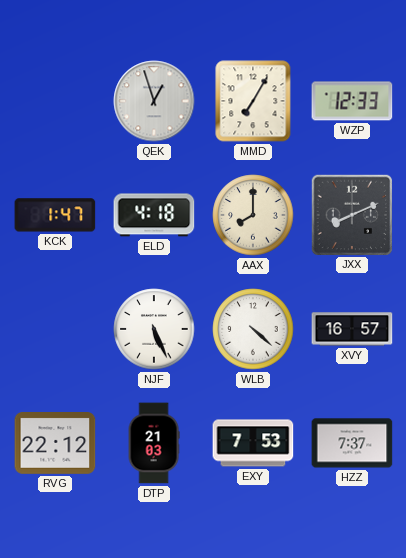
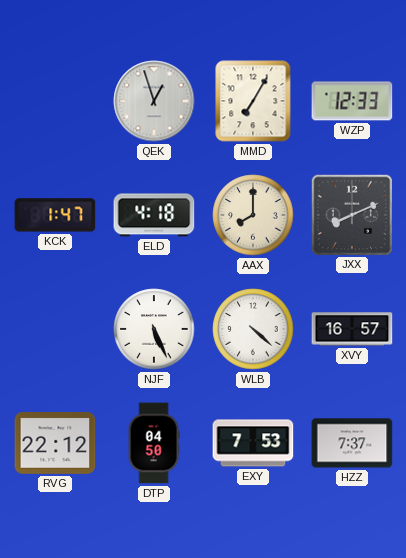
DTP: 21:03 -> 04:50
